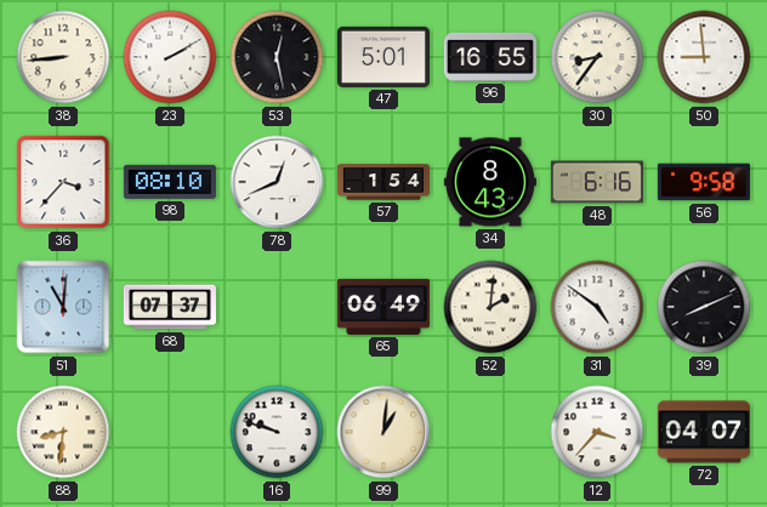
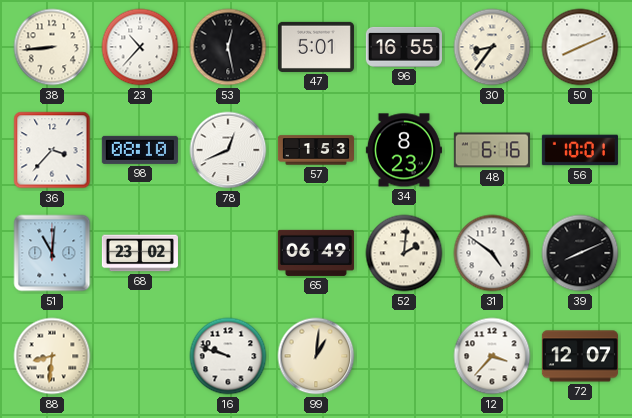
23: 2:10 -> 10:37
50: 8:59 -> 8:11
57: 1:54 -> 1:53
34: 8:43 -> 8:23
56: 9:58 -> 10:01
68: 07:37 -> 23:02
72: 04:07 -> 12:07
